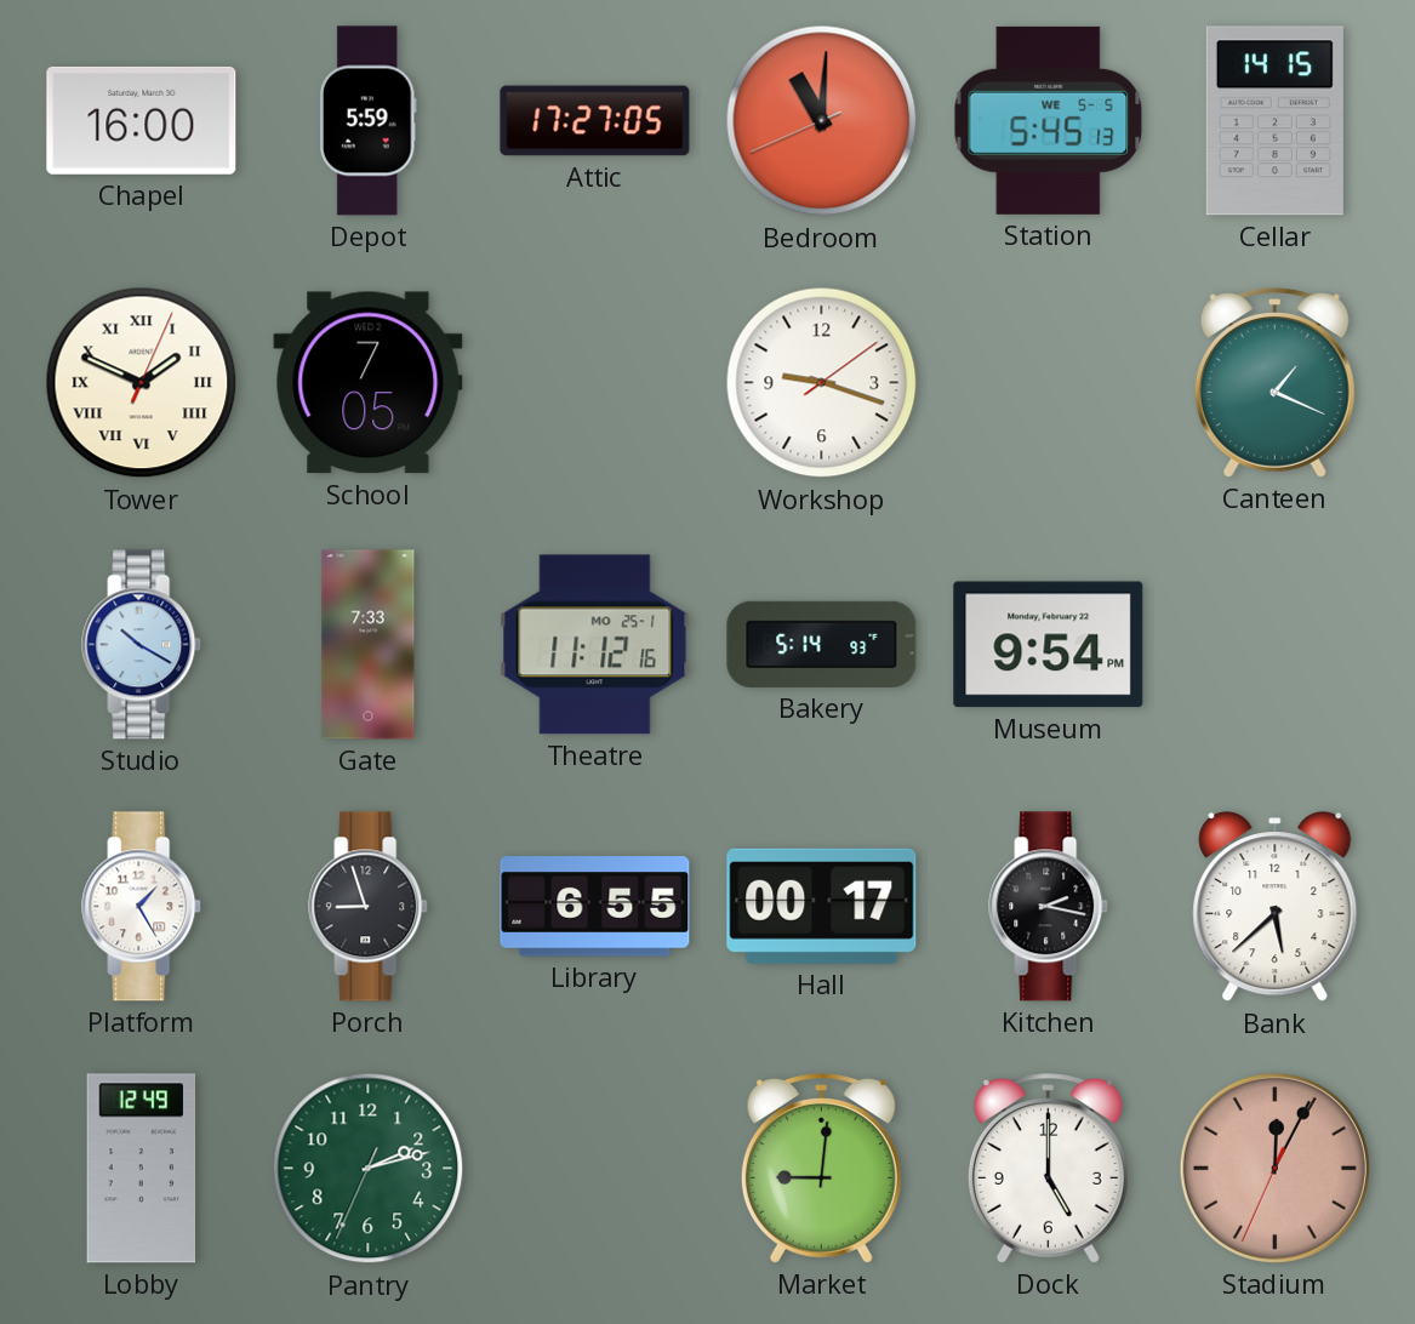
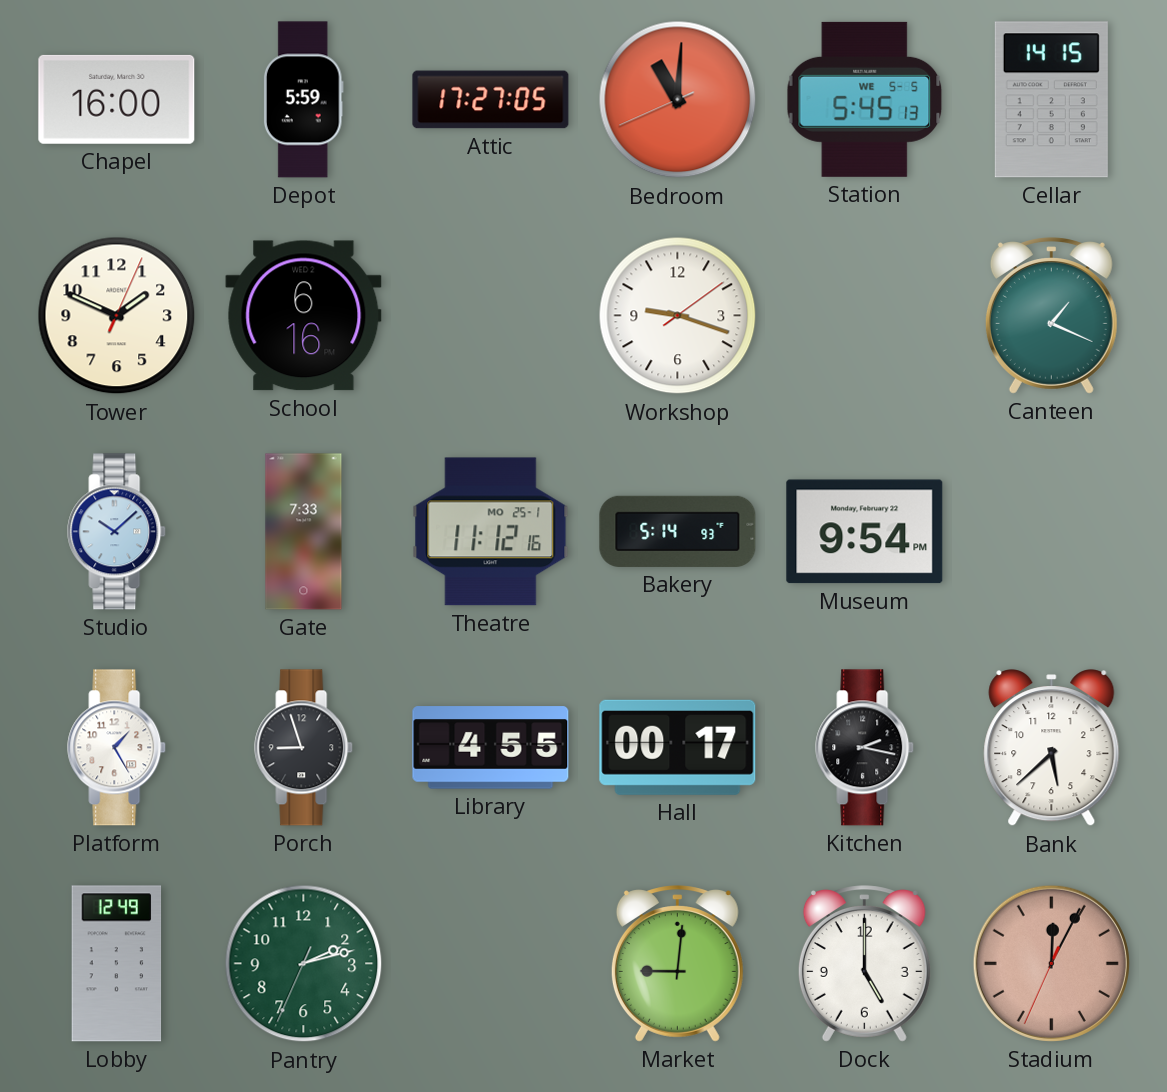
Tower numerals: Roman -> Arabic
School: 7:05 -> 6:16
Studio: 10:20 -> 10:08
Library: 6:55 -> 4:55
